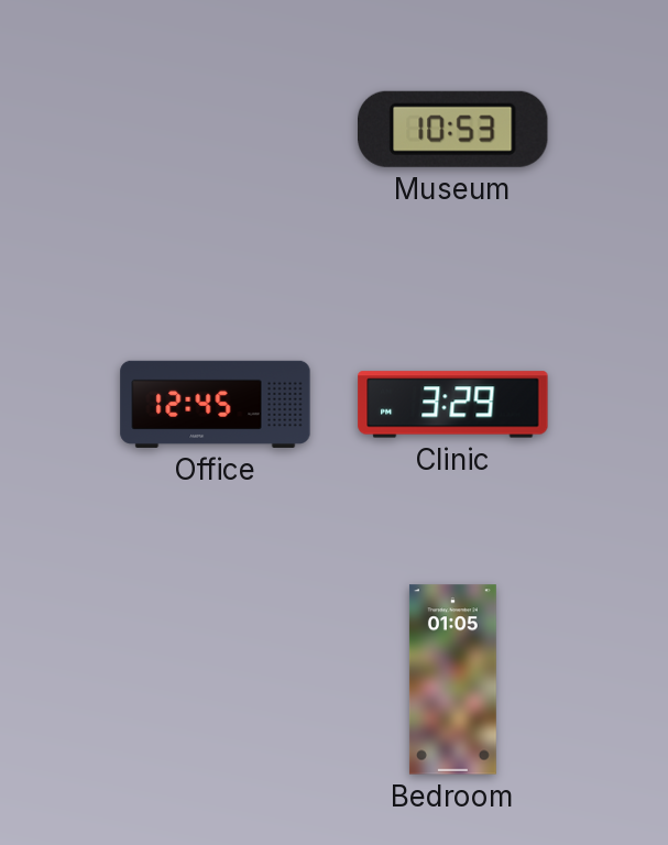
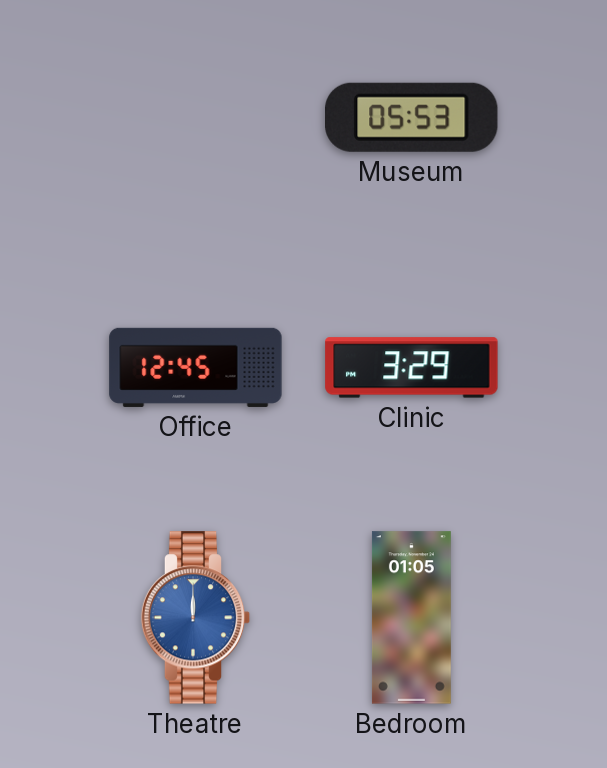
Museum: 10:53 -> 05:53
Theatre: none -> 12:00
